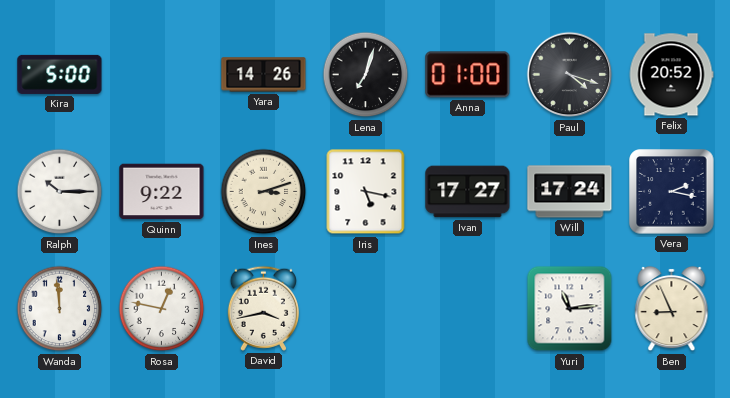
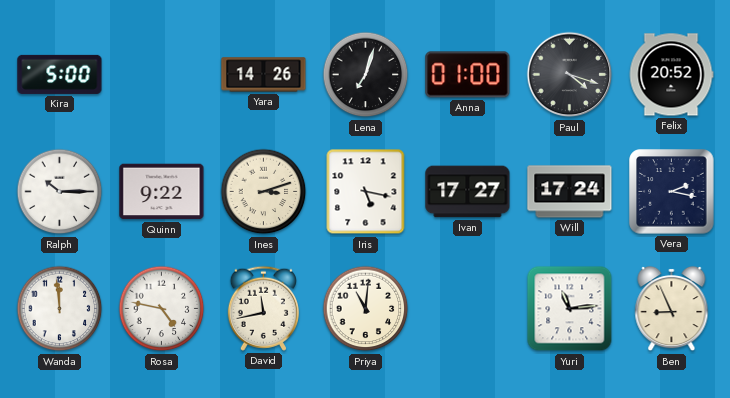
Rosa: 12:47 -> 4:47
David: 3:43 -> 11:43
Priya: none -> 11:01
